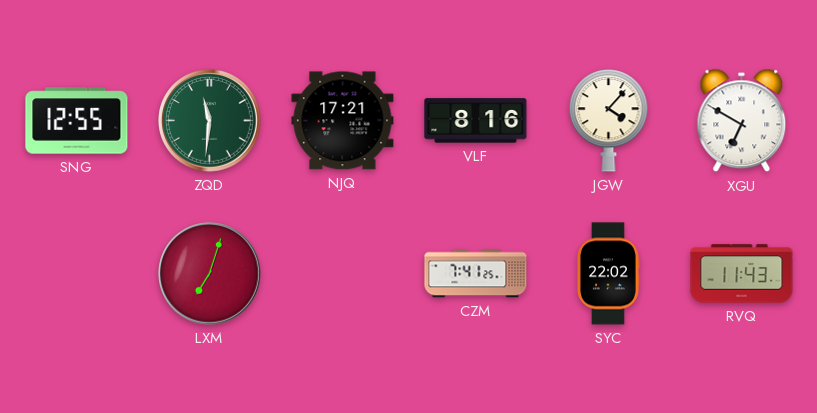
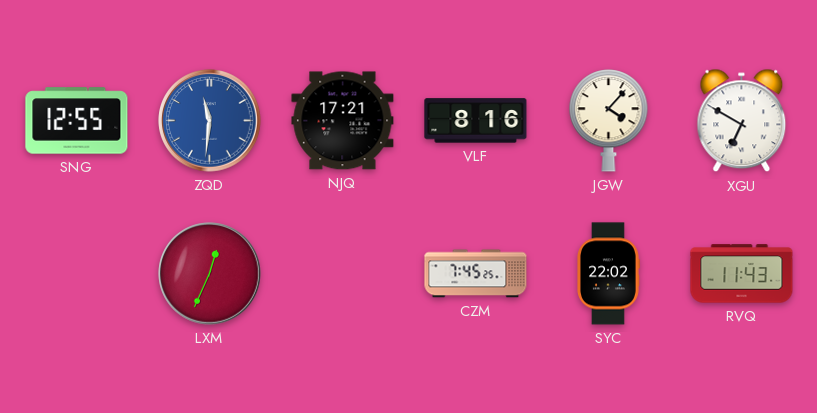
ZQD dial: green -> blue
LXM: 7:03 -> 12:34
CZM: 7:41 -> 7:45
